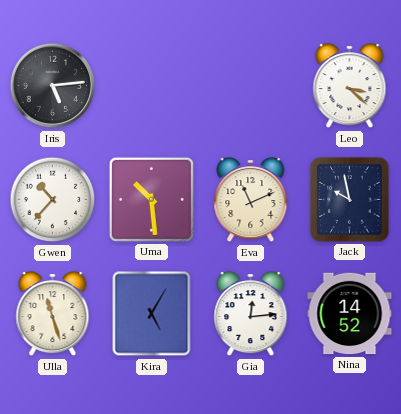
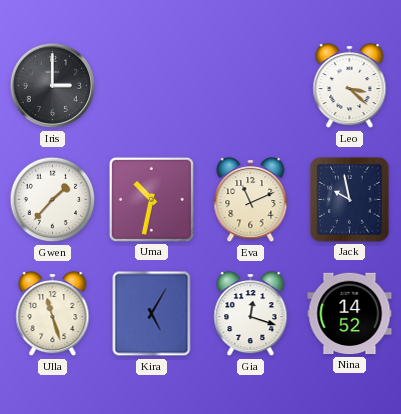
Iris: 5:14 -> 3:00
Gwen: 10:37 -> 1:37
Uma: 10:29 -> 10:32
Gia: 12:14 -> 12:18
